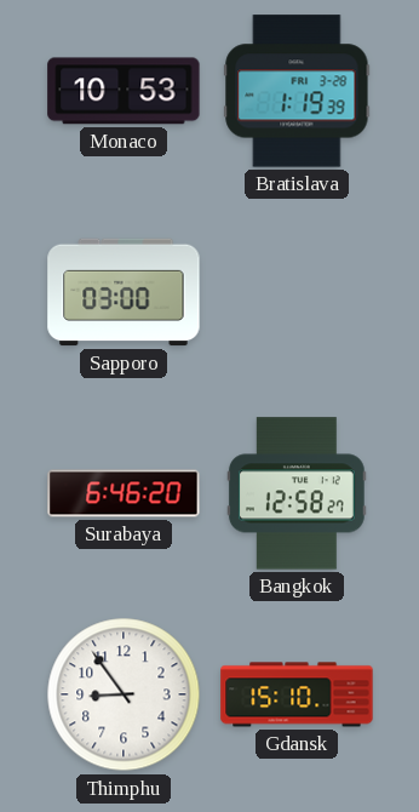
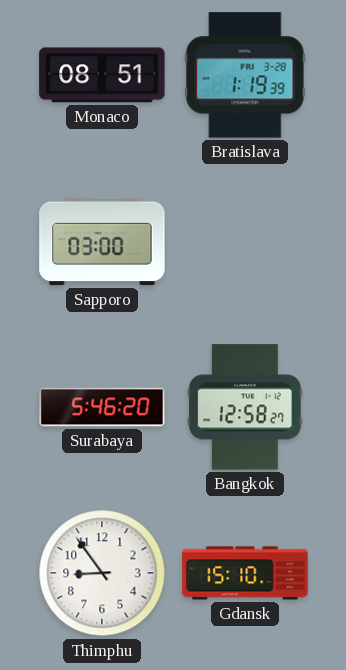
Monaco: 10:53 -> 08:51
Surabaya: 6:46 -> 5:46
